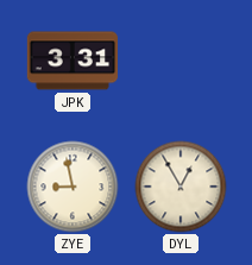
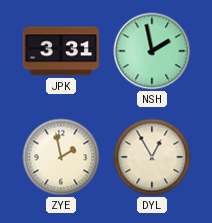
NSH: none -> 1:58
ZYE: 8:58 -> 1:58
